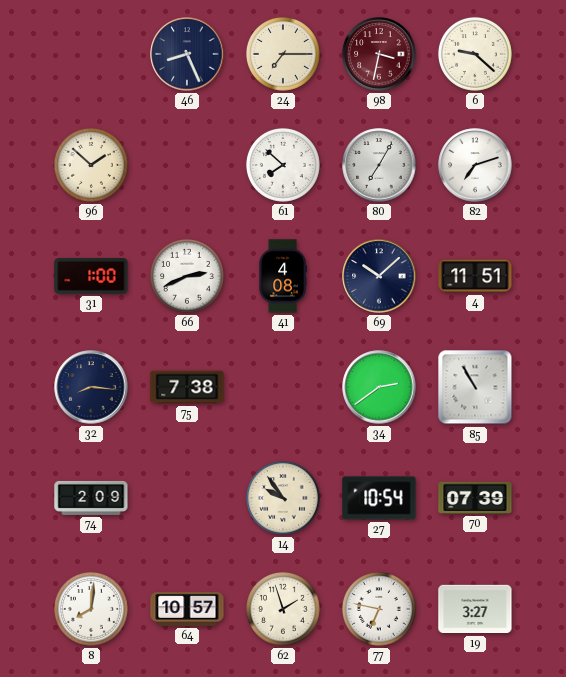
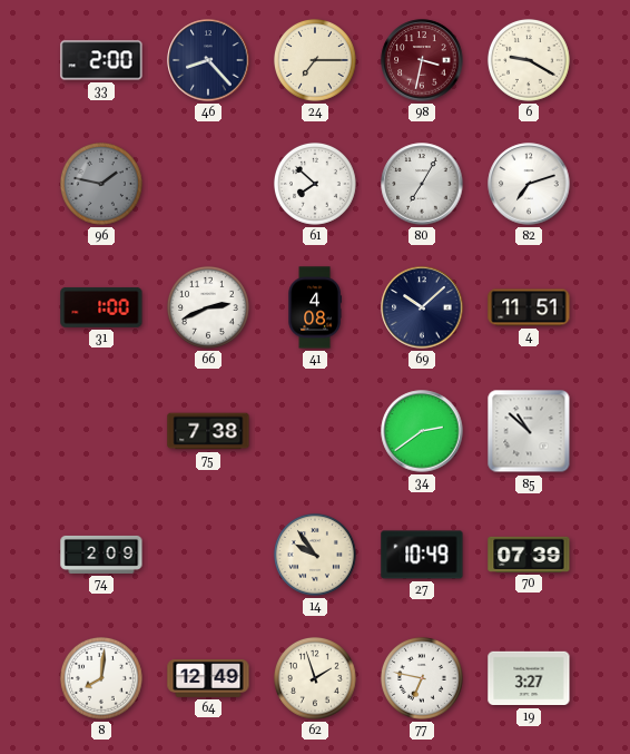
33: none -> 2:00
46: 8:26 -> 8:23
6: 9:22 -> 9:20
96: 1:52 -> 1:47
96 dial: cream -> grey
32: 8:16 -> none
85: 10:55 -> 10:52
27: 10:54 -> 10:49
64: 10:57 -> 12:49
